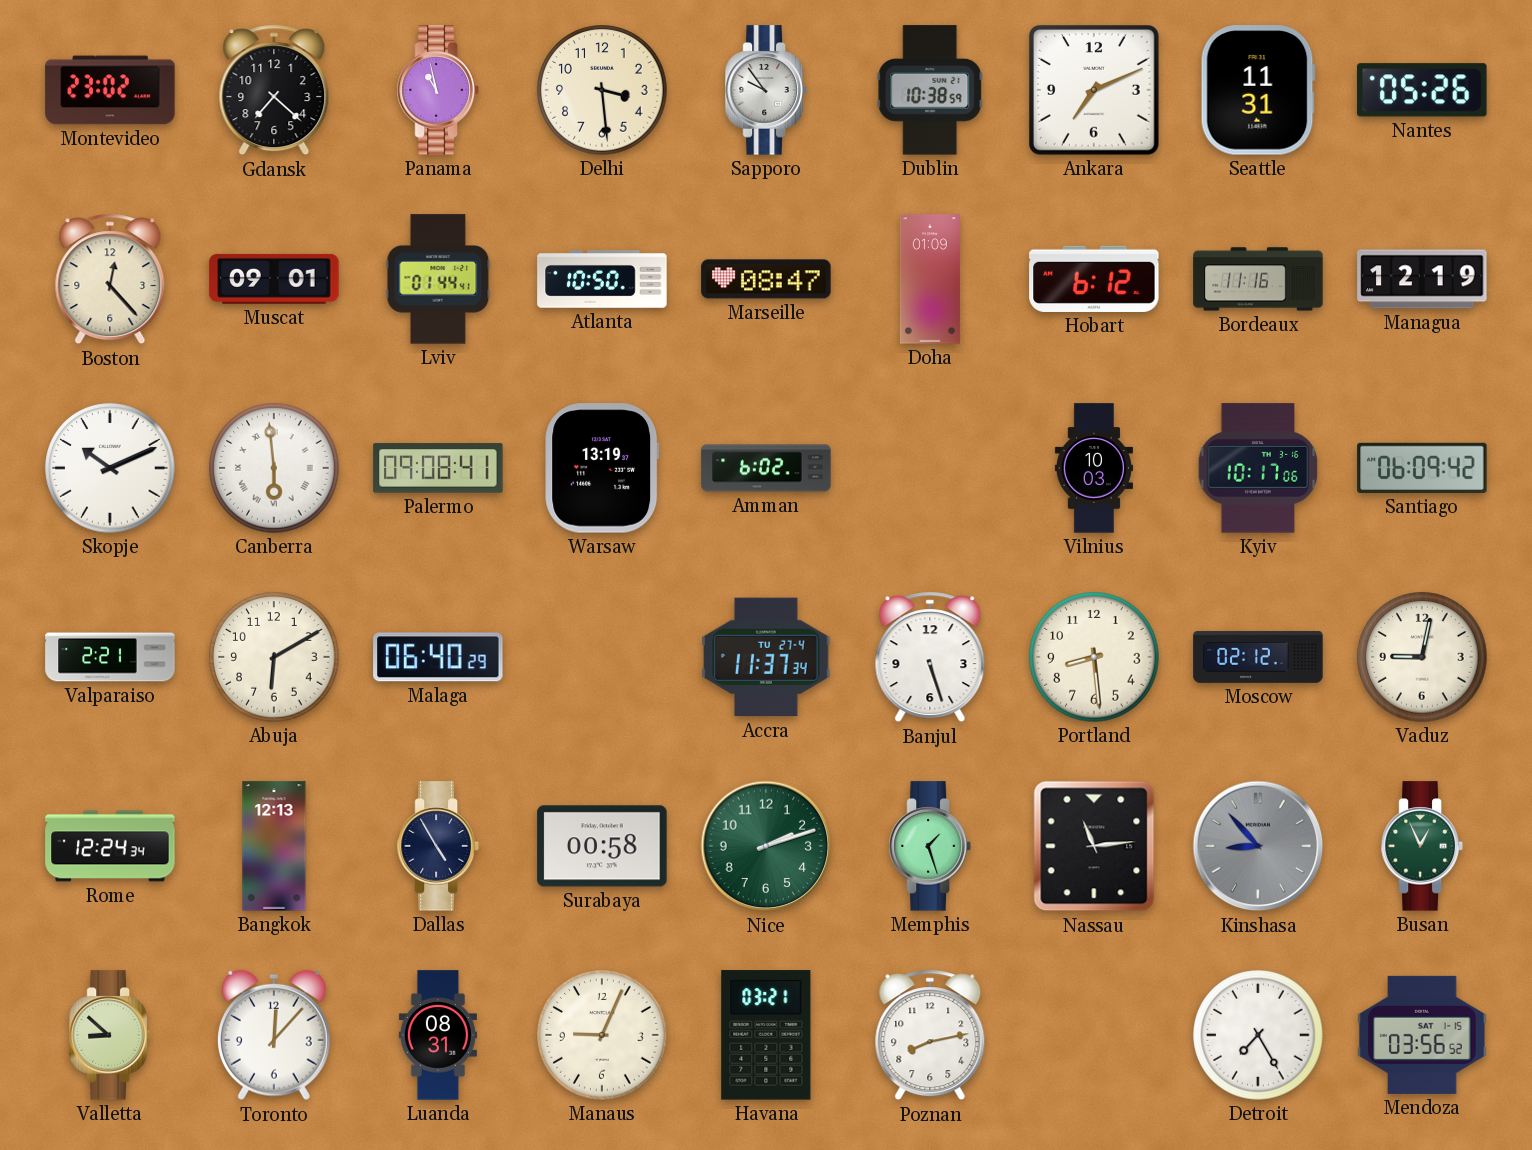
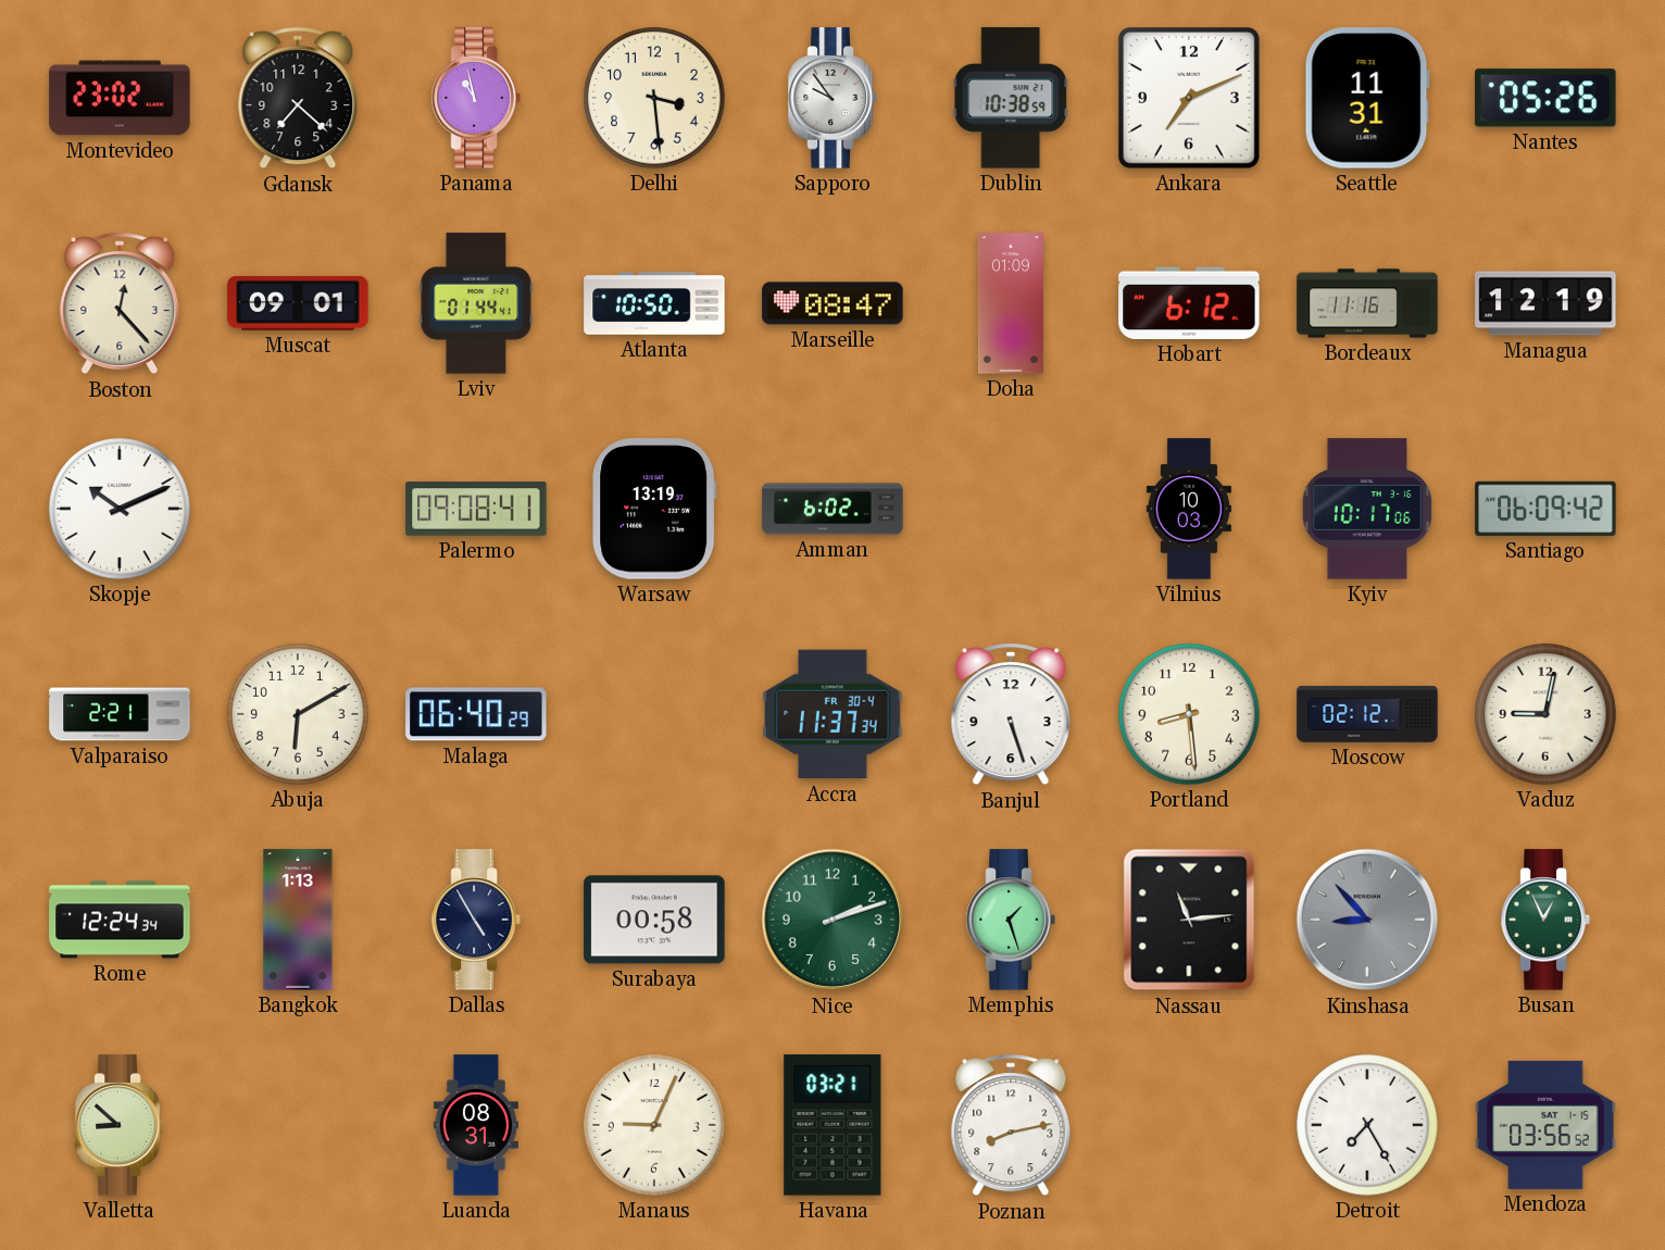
Canberra: 5:59 -> none
Accra date: TU 27-4 -> FR 30-4
Bangkok: 12:13 -> 1:13
Toronto: 12:07 -> none
